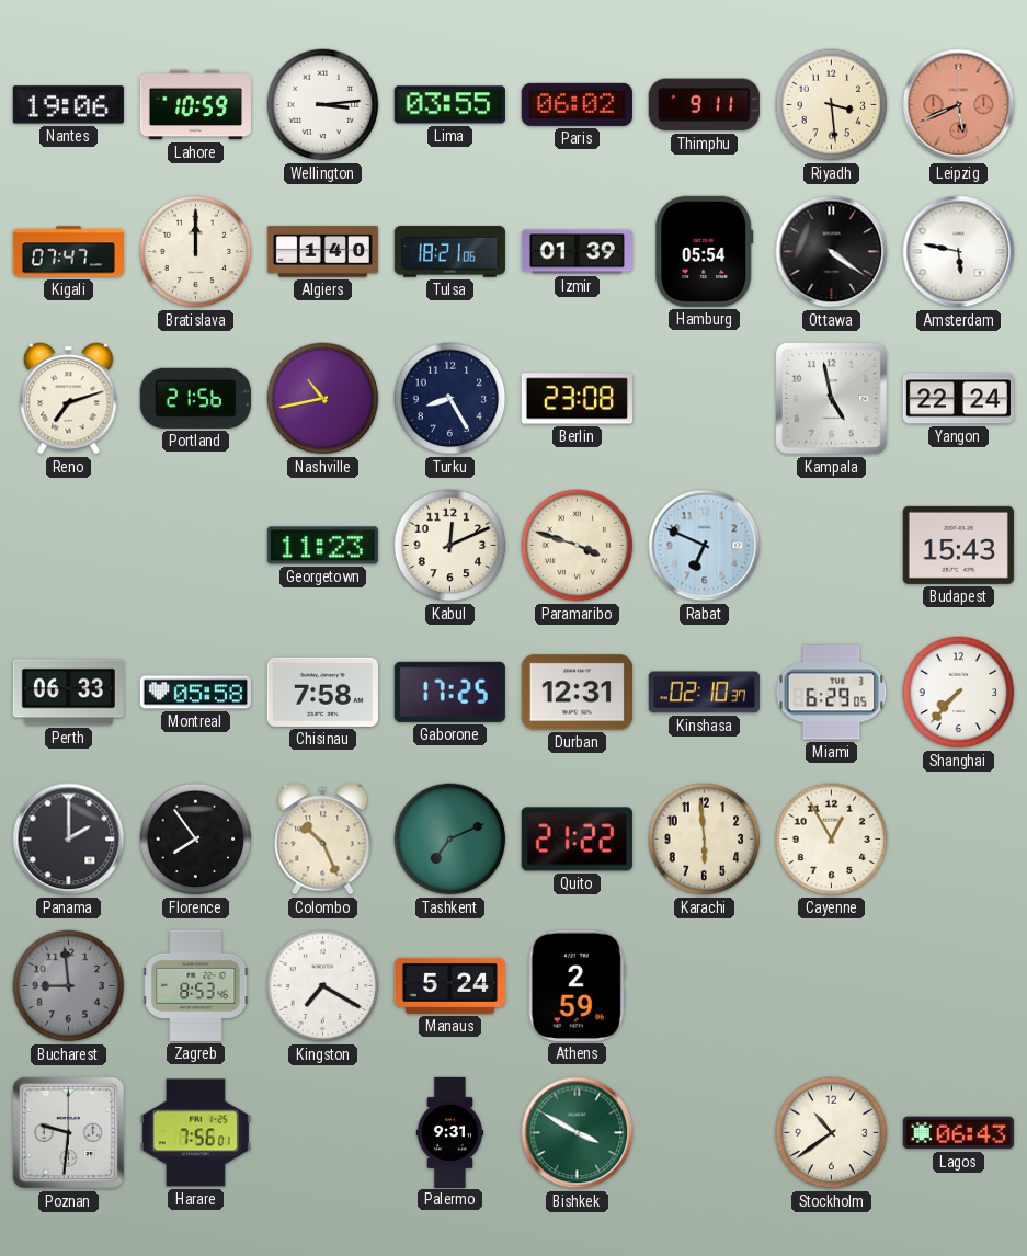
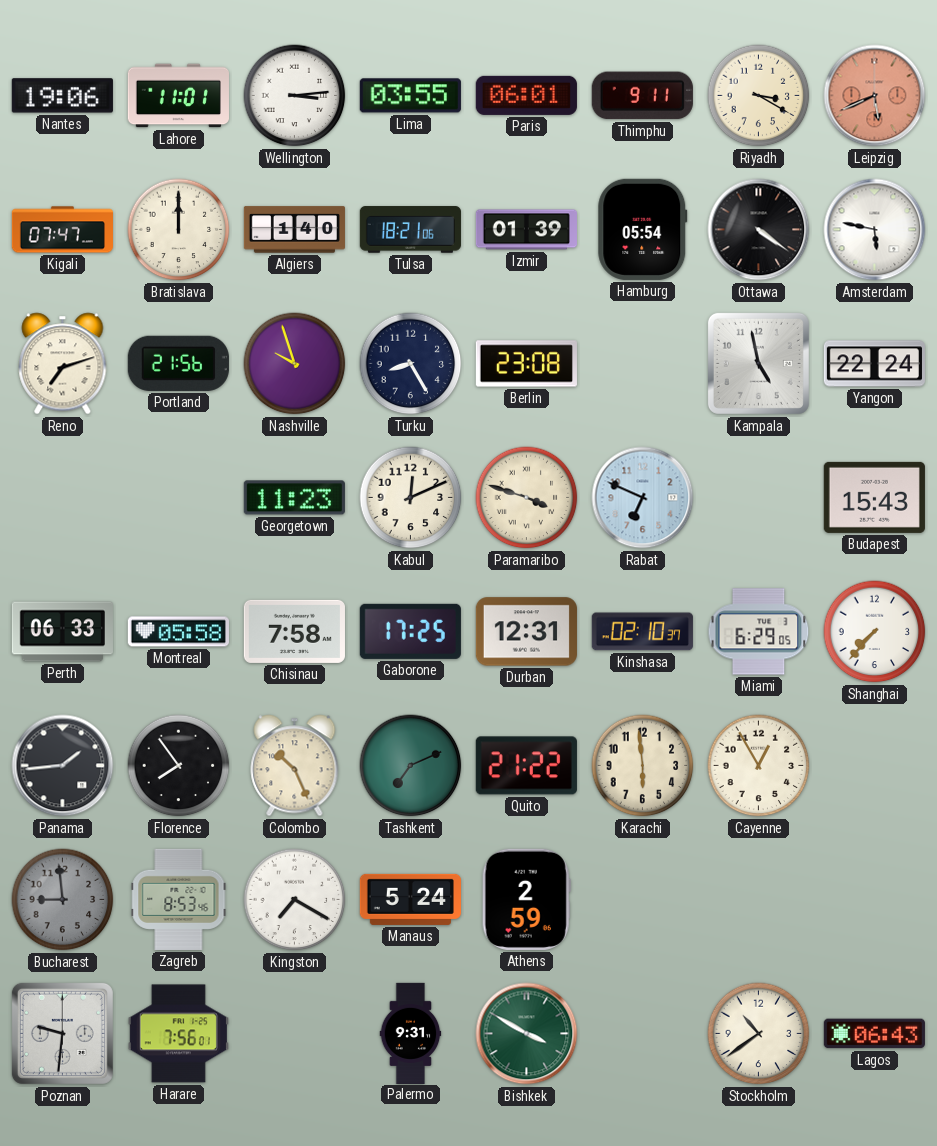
Lahore: 10:59 -> 11:01
Paris: 06:02 -> 06:01
Riyadh: 3:29 -> 3:20
Nashville: 10:43 -> 9:57
Panama: 2:00 -> 1:44
